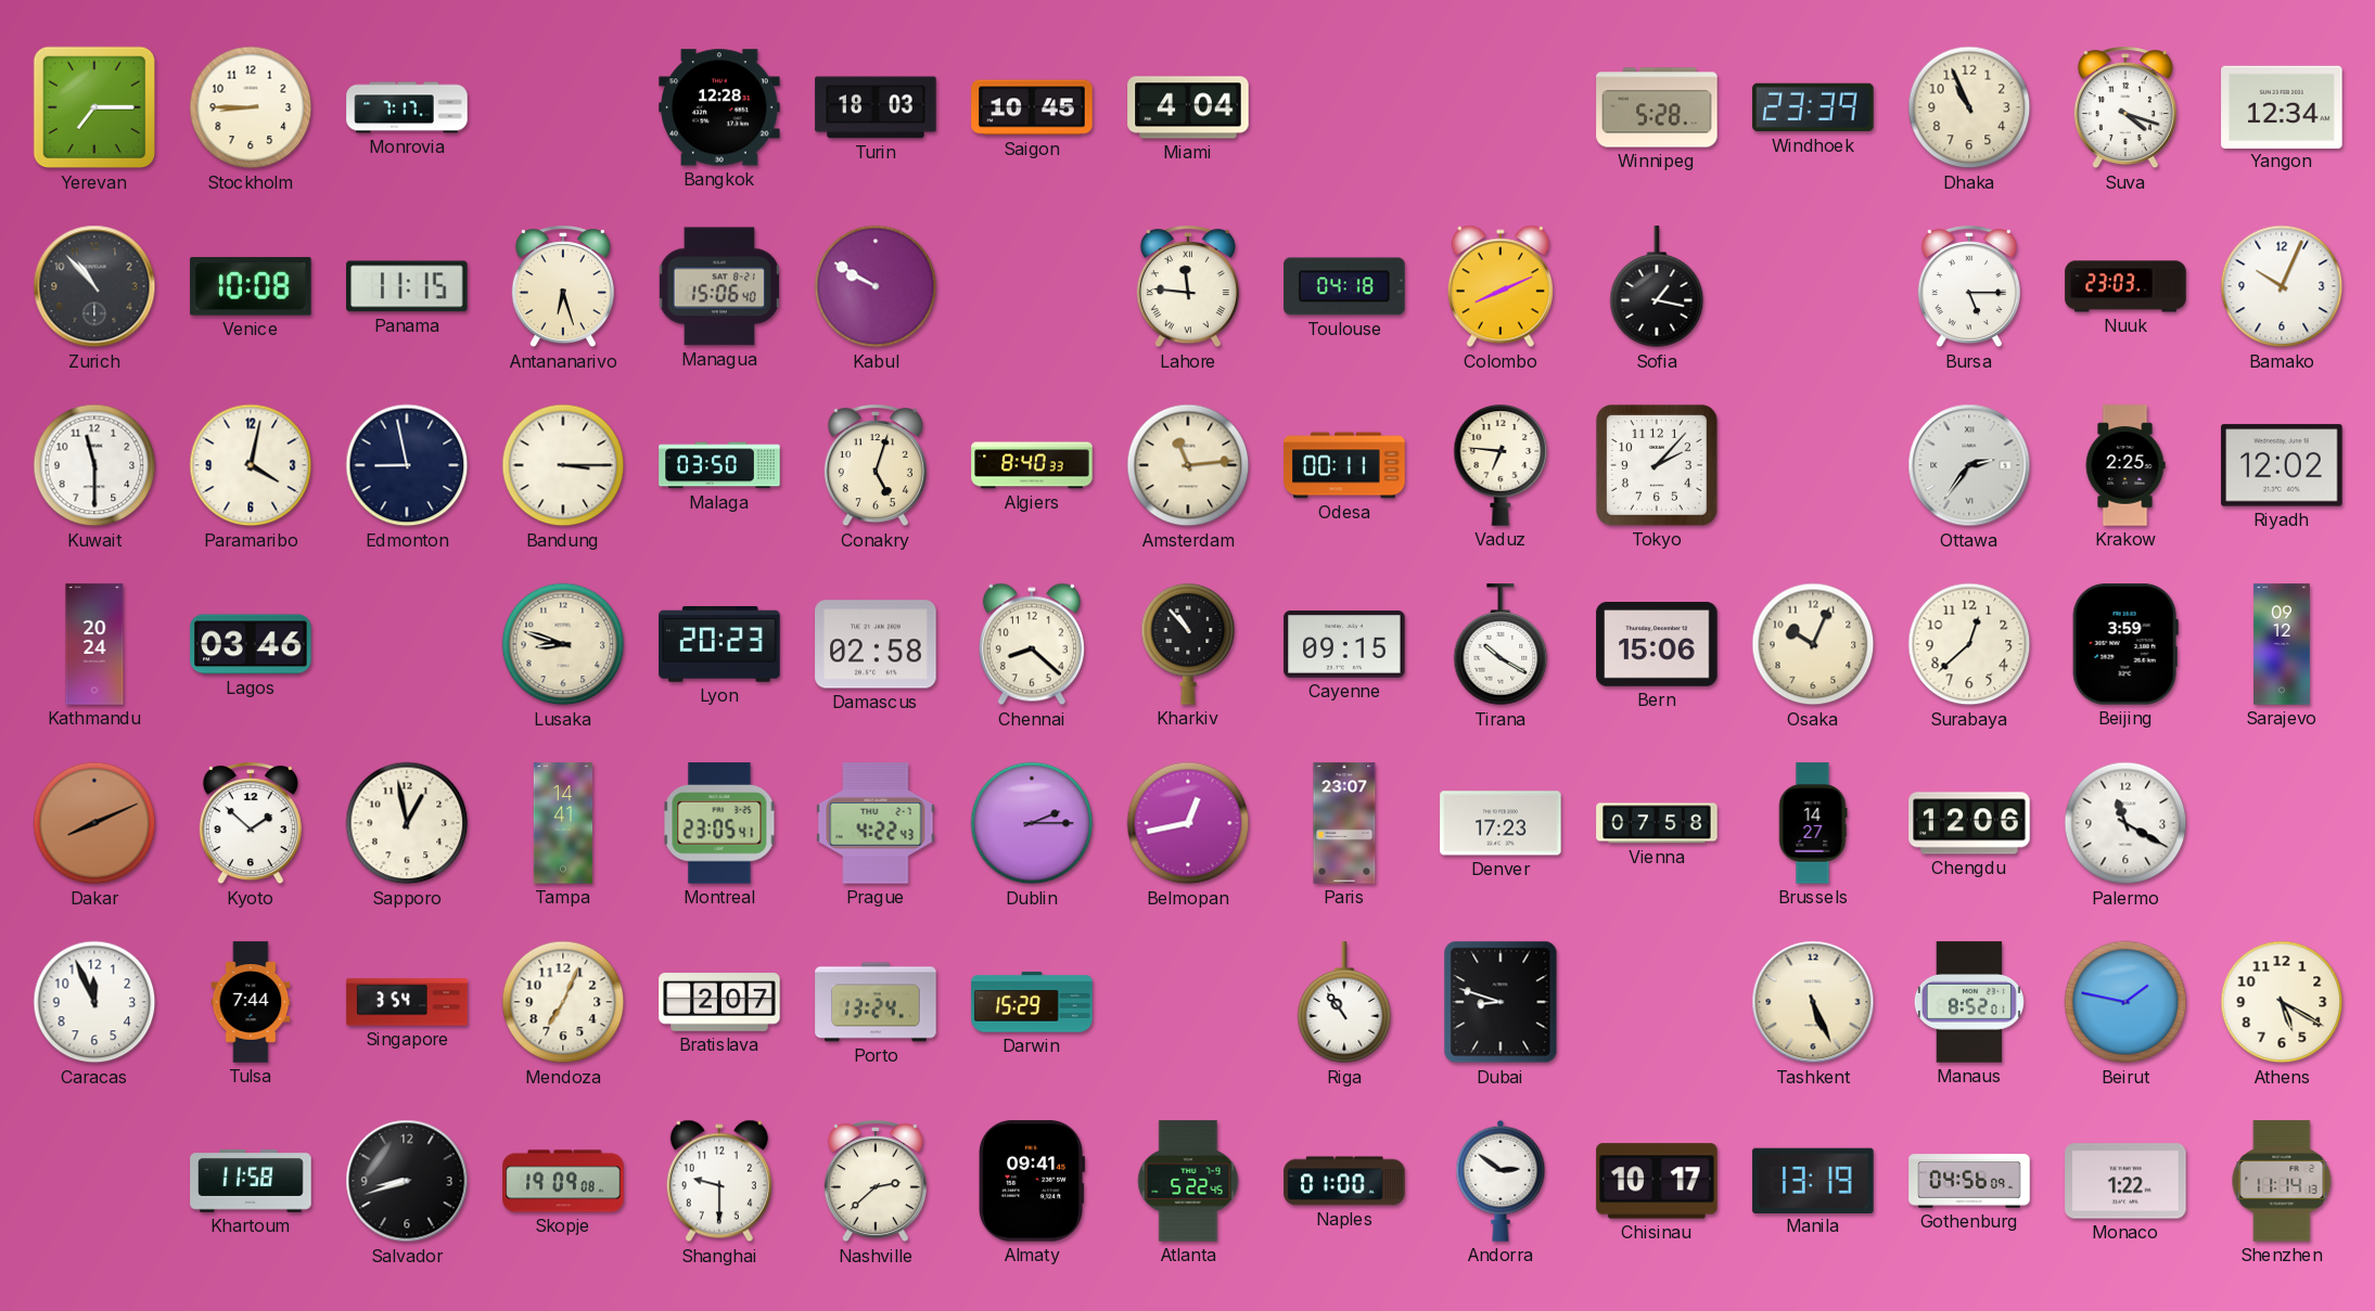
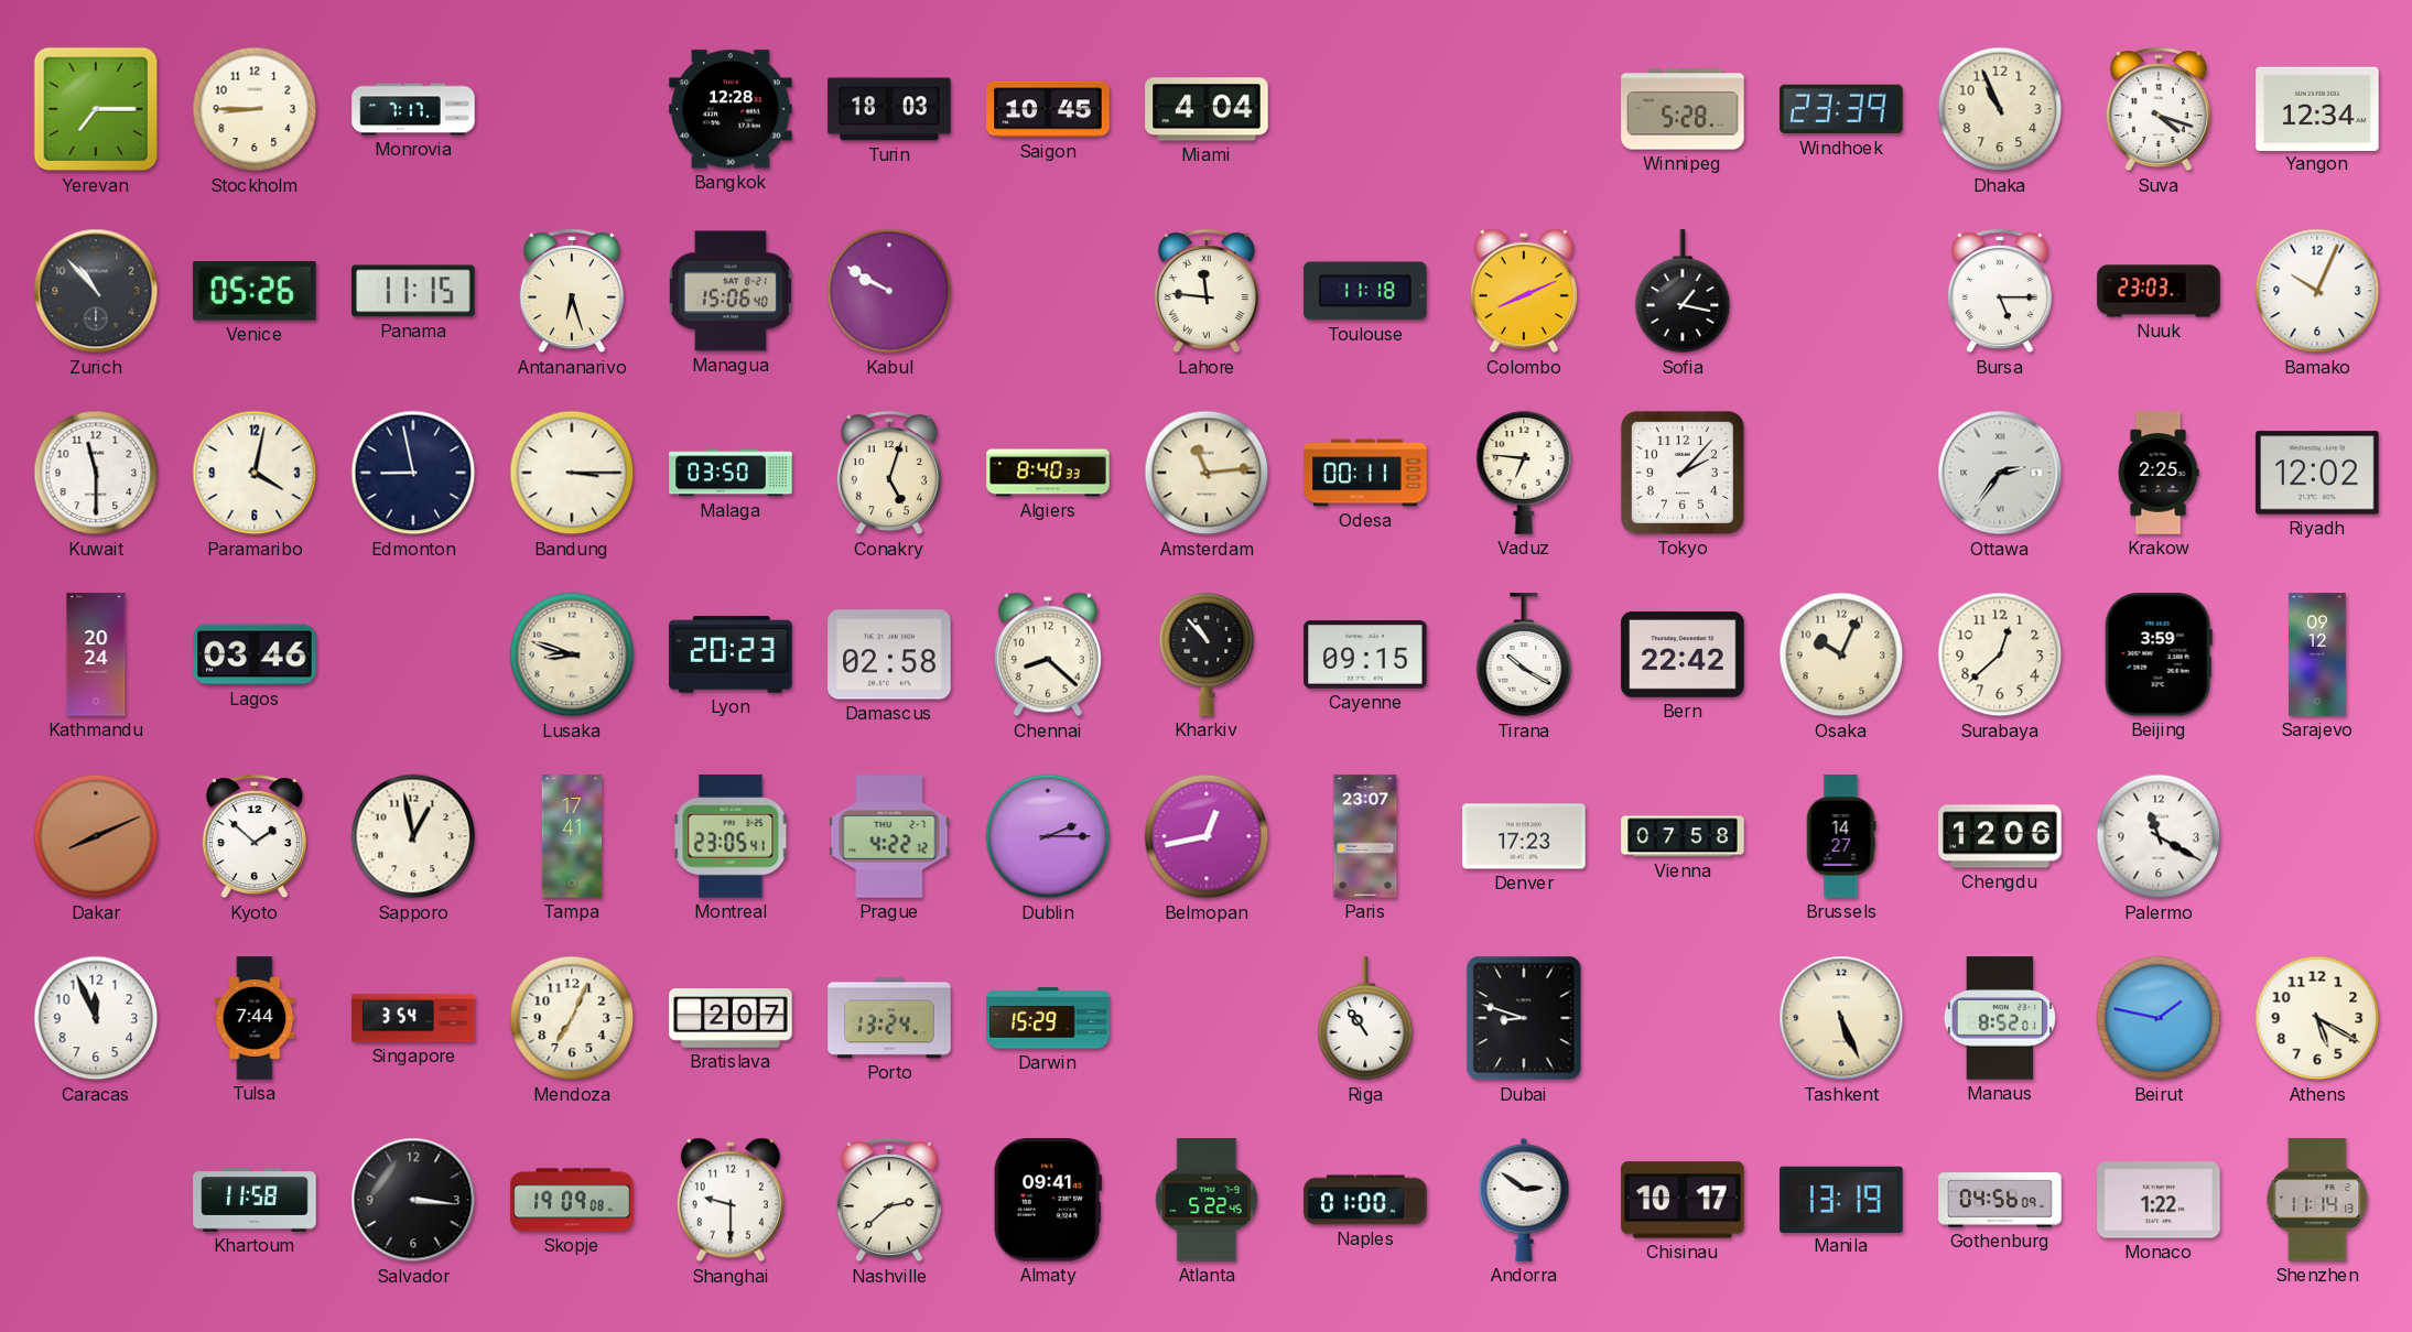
Venice: 10:08 -> 05:26
Toulouse: 04:18 -> 11:18
Bern: 15:06 -> 22:42
Tampa: 14:41 -> 17:41
Prague: 4:22:43 -> 4:22:12
Salvador: 8:42 -> 3:16
